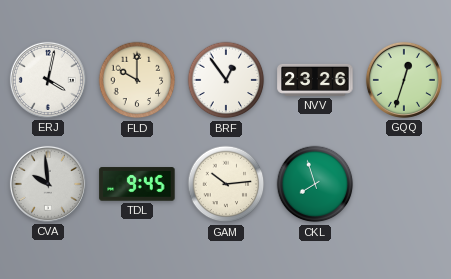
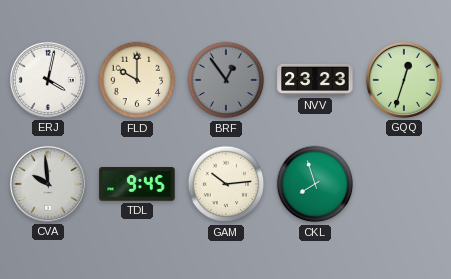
BRF dial: white -> grey
NVV: 23:26 -> 23:23
